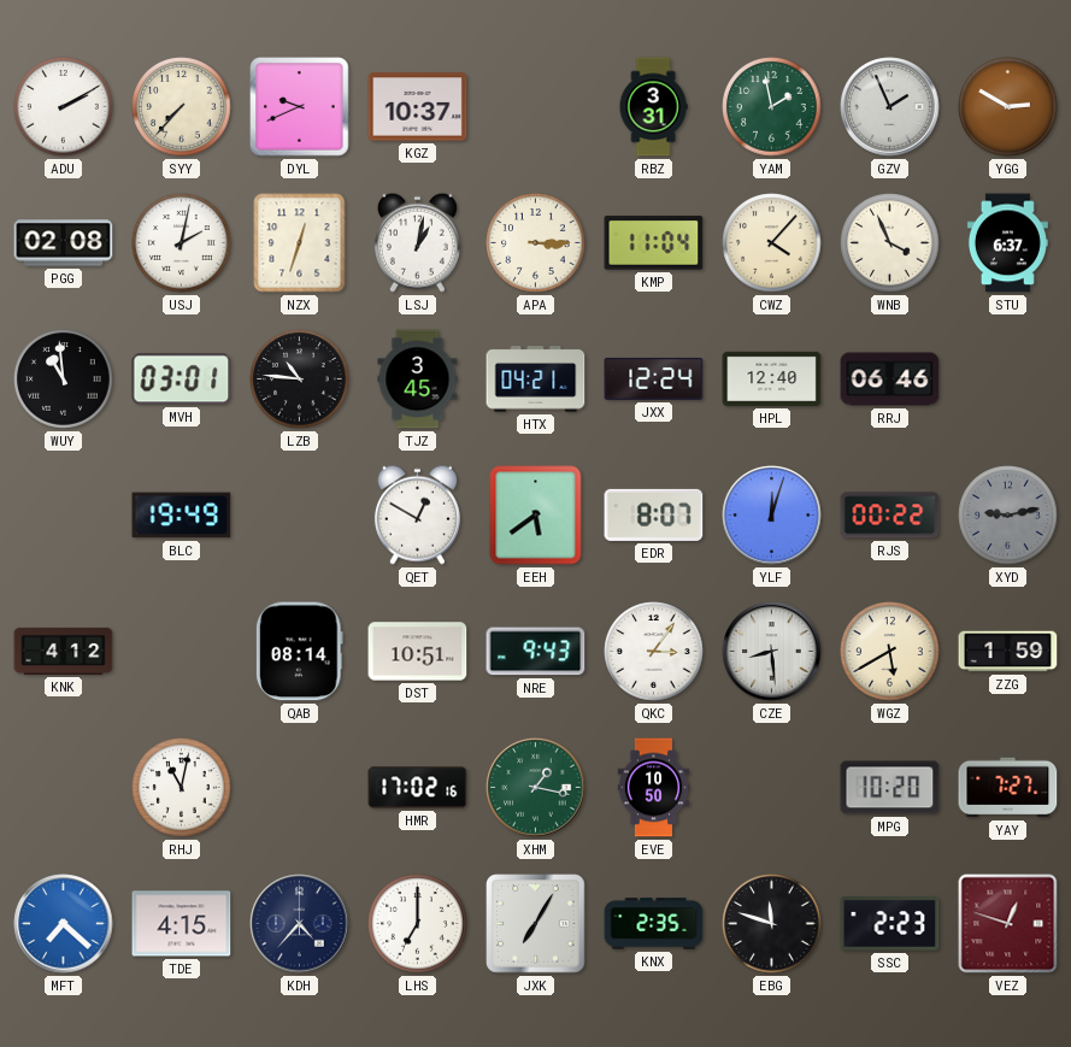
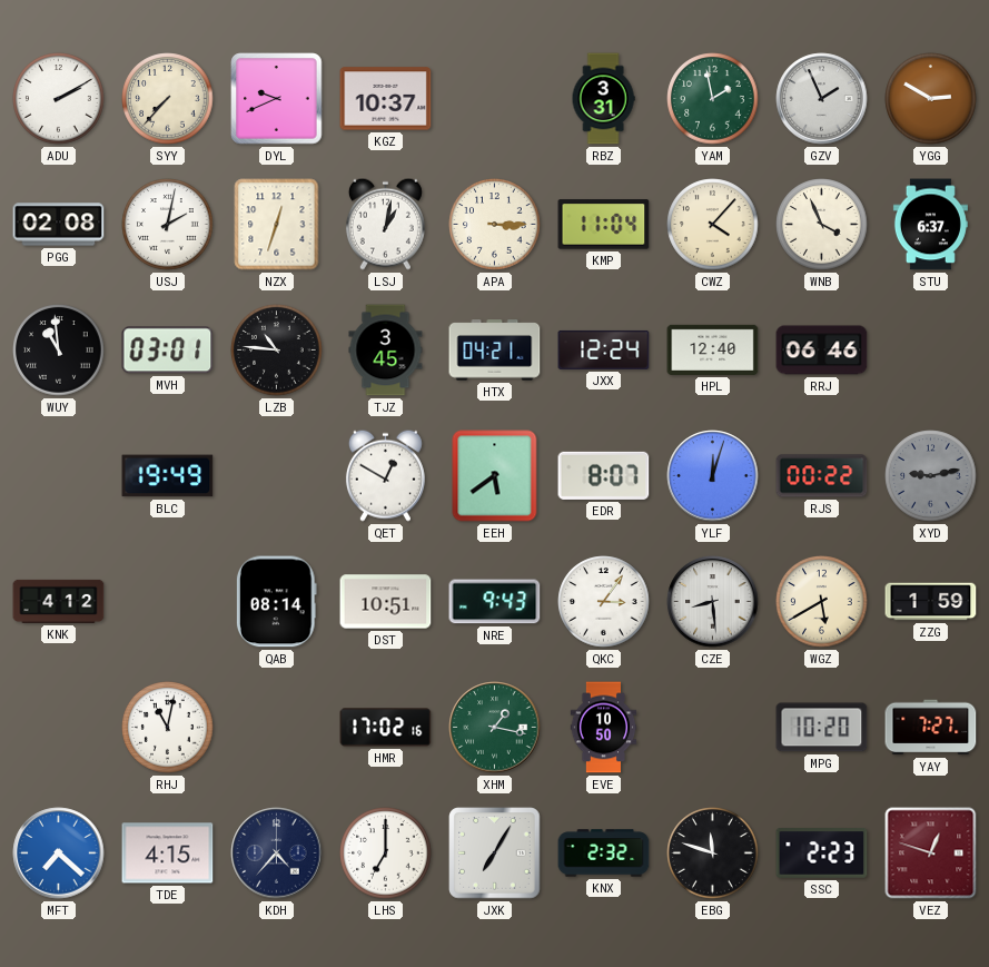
KNX: 2:35 -> 2:32
